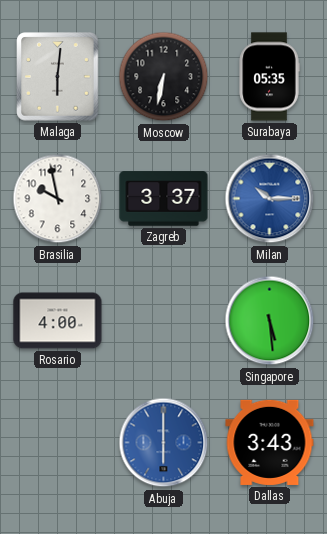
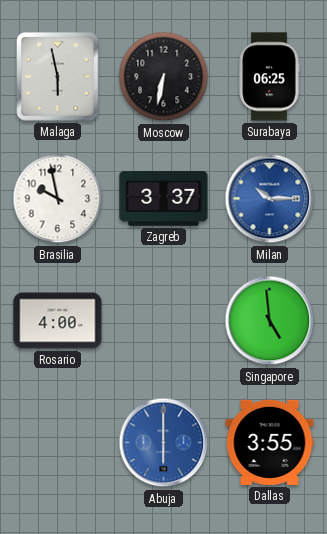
Malaga: 6:01 -> 5:58
Surabaya: 05:35 -> 06:25
Singapore: 5:29 -> 4:59
Dallas: 3:43 -> 3:55
